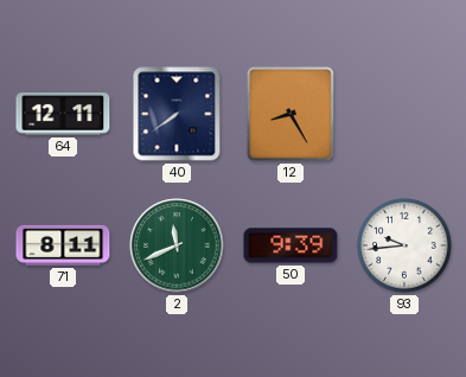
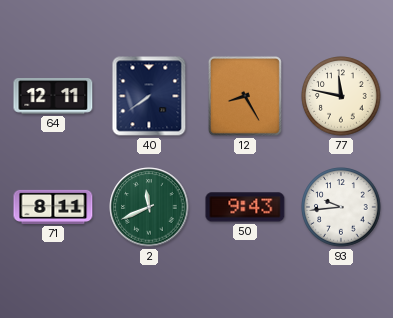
77: none -> 11:47
50: 9:39 -> 9:43
